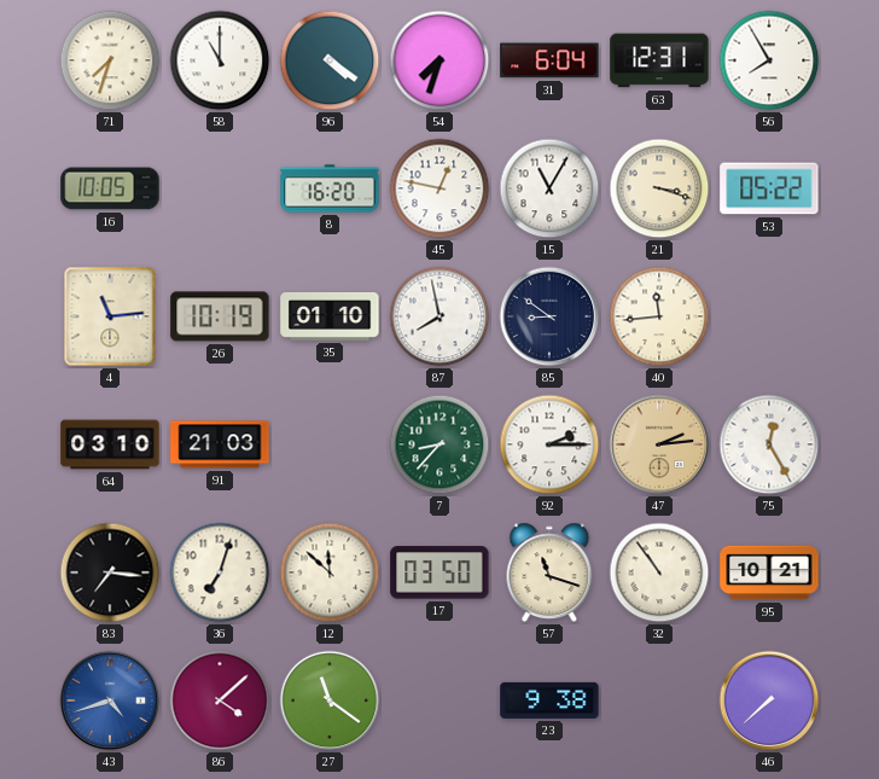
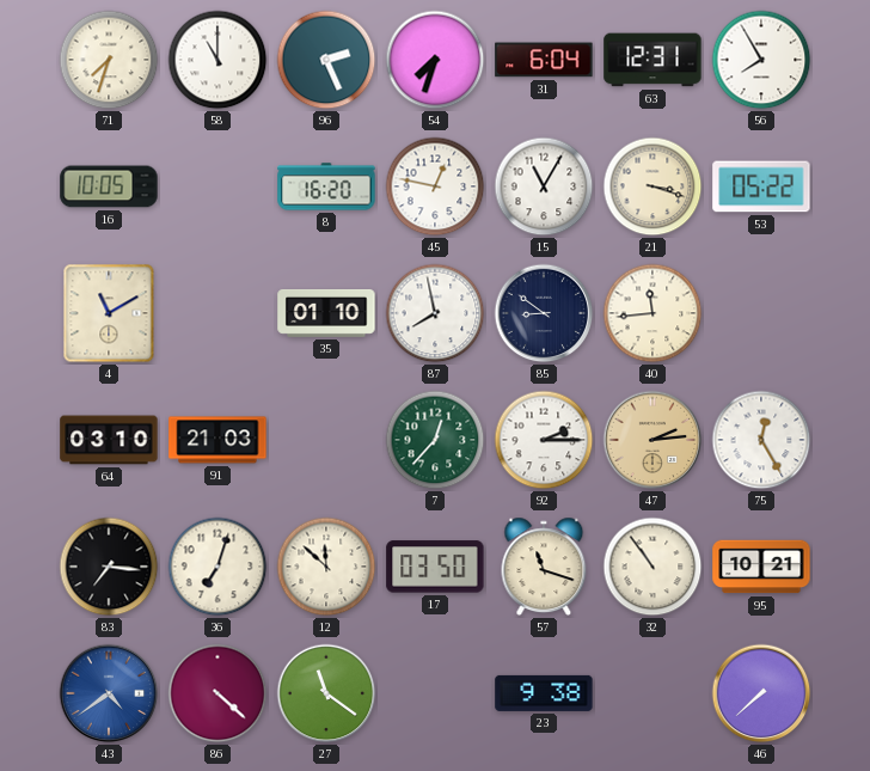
96: 4:21 -> 2:26
4: 11:14 -> 11:10
26: 10:19 -> none
7: 8:37 -> 12:37
43: 4:42 -> 4:39
86: 4:08 -> 4:22
